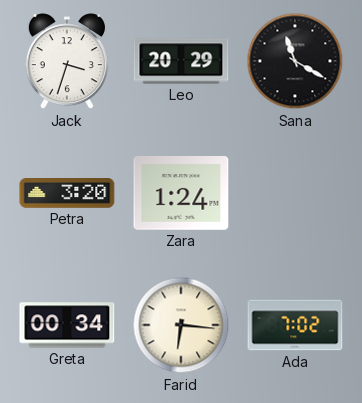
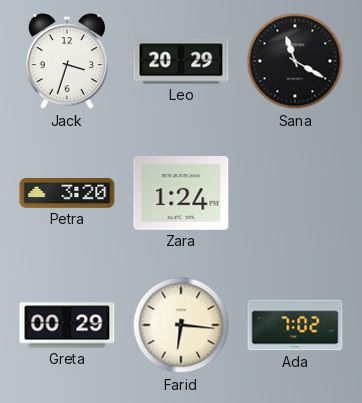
Greta: 00:34 -> 00:29
